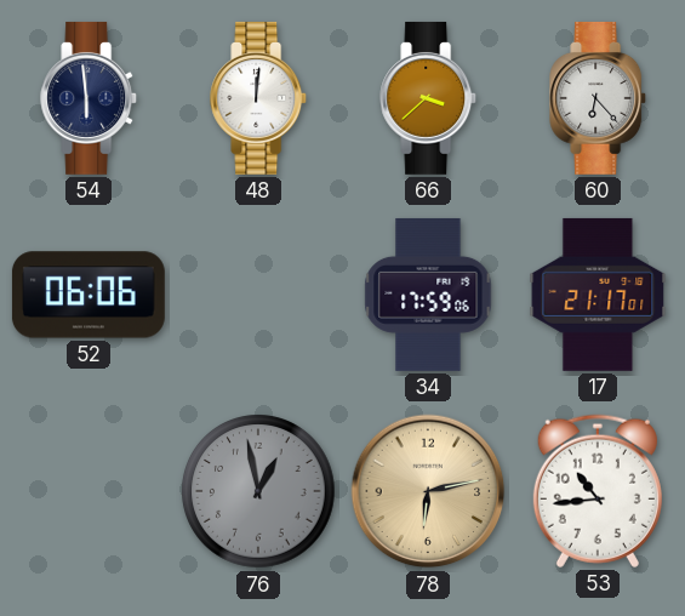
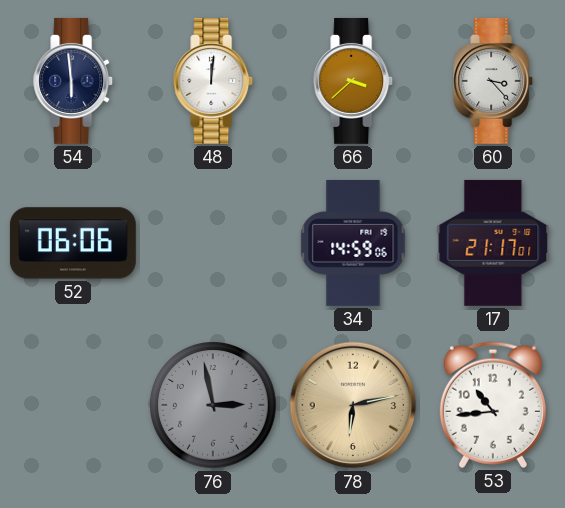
60: 6:23 -> 3:23
34: 17:59 -> 14:59
76: 12:58 -> 2:58
